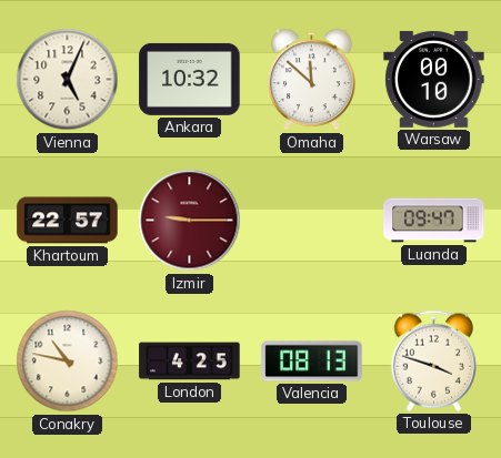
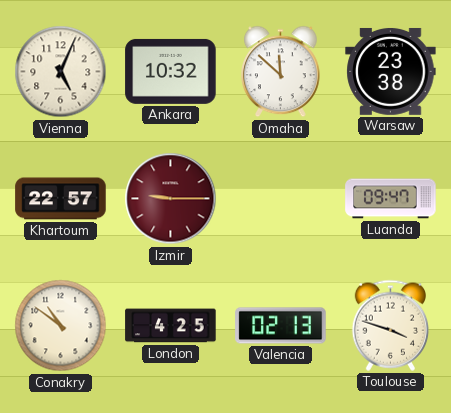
Warsaw: 00:10 -> 23:38
Conakry: 10:47 -> 10:51
Valencia: 08:13 -> 02:13
